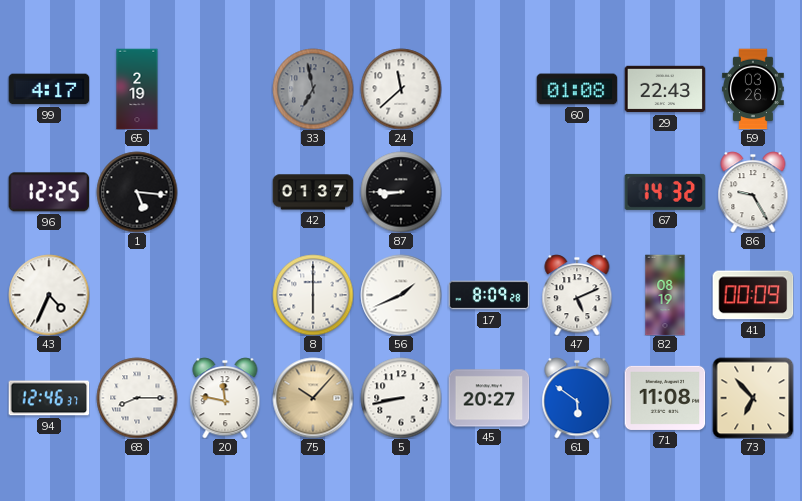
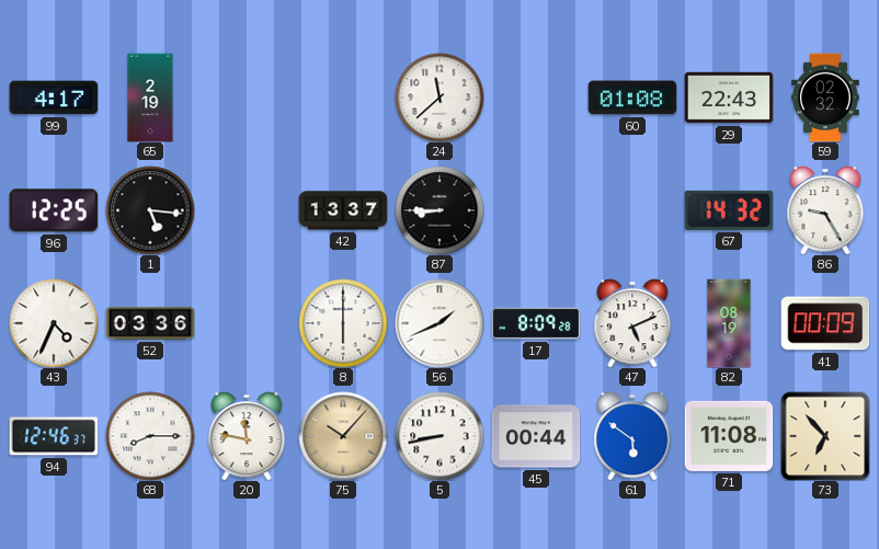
33: 6:58 -> none
59: 03:26 -> 02:32
42: 01:37 -> 13:37
52: none -> 03:36
45: 20:27 -> 00:44
